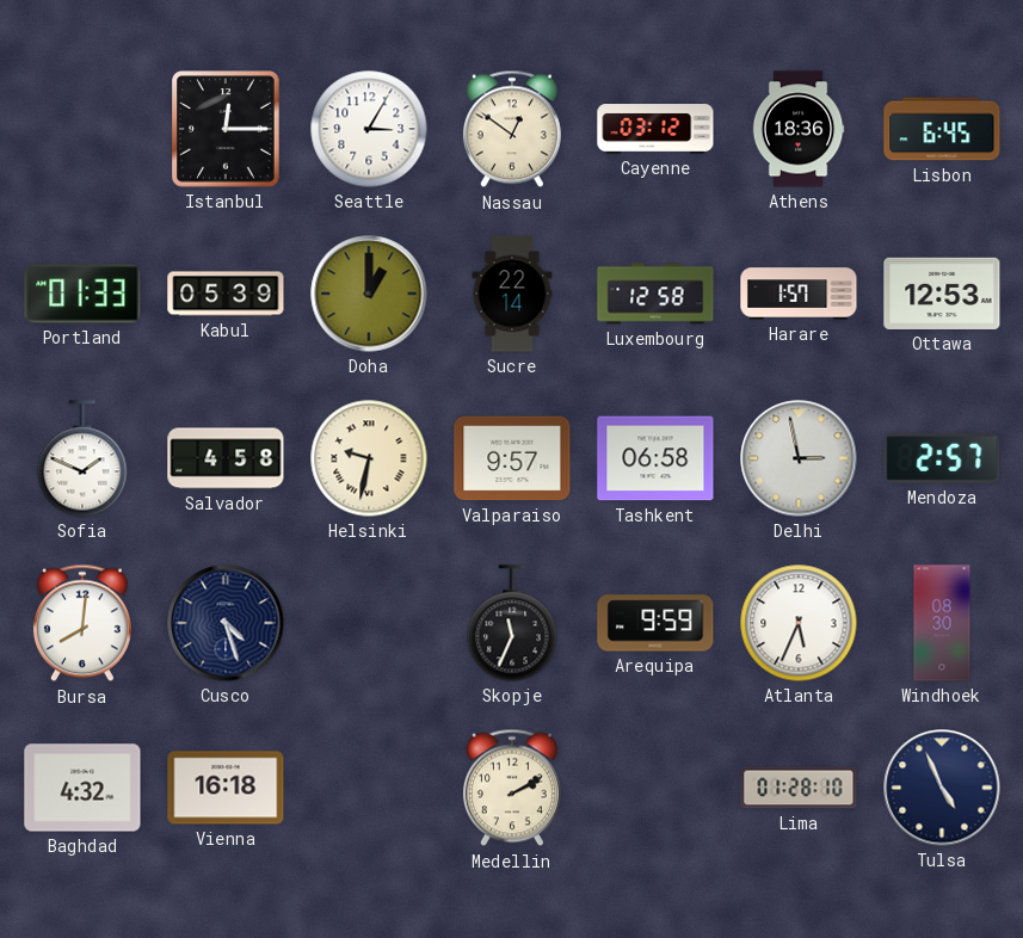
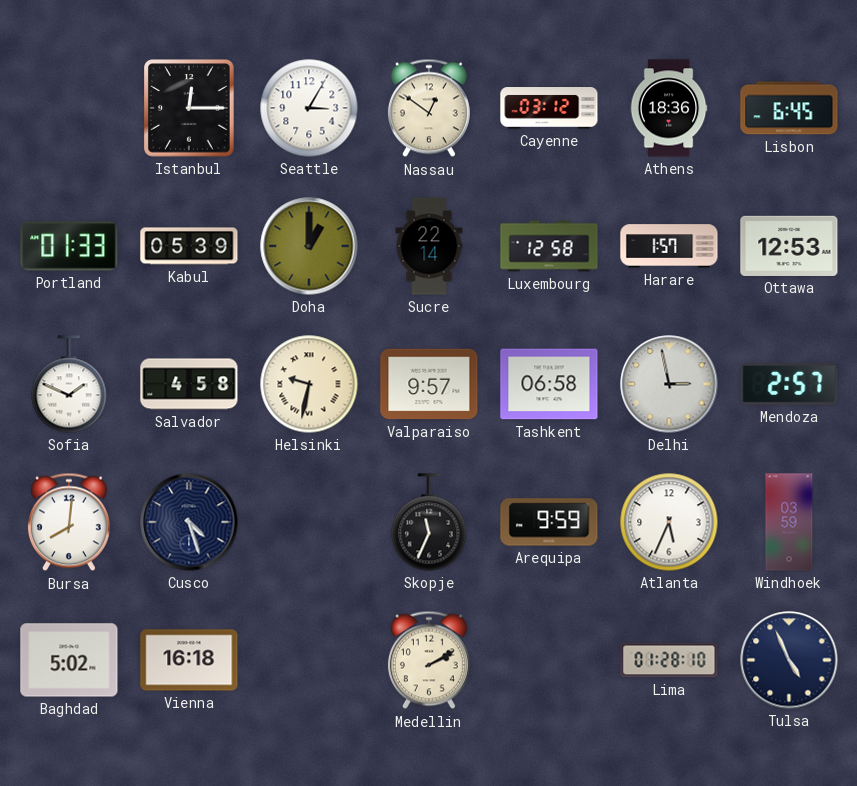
Windhoek: 08:30 -> 03:59
Baghdad: 4:32 -> 5:02
